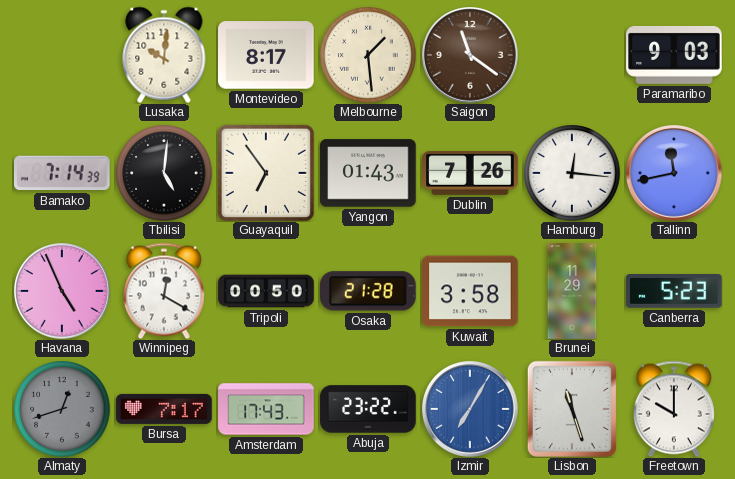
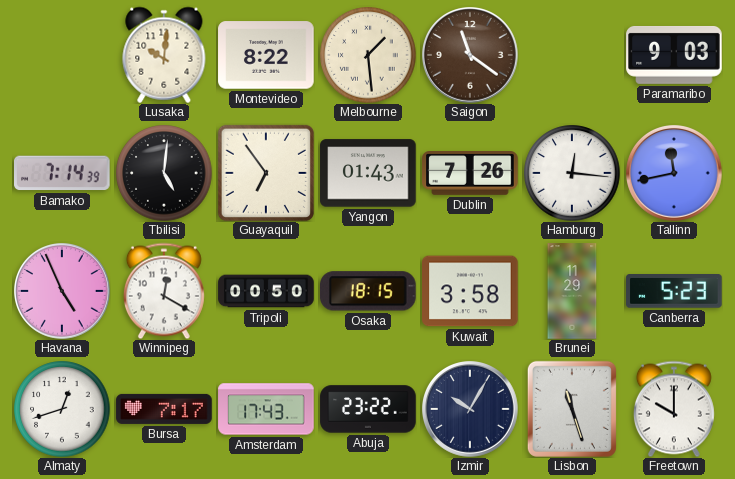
Montevideo: 8:17 -> 8:22
Osaka: 21:28 -> 18:15
Almaty dial: grey -> white
Izmir: 7:05 -> 10:05
Izmir dial: blue -> navy
